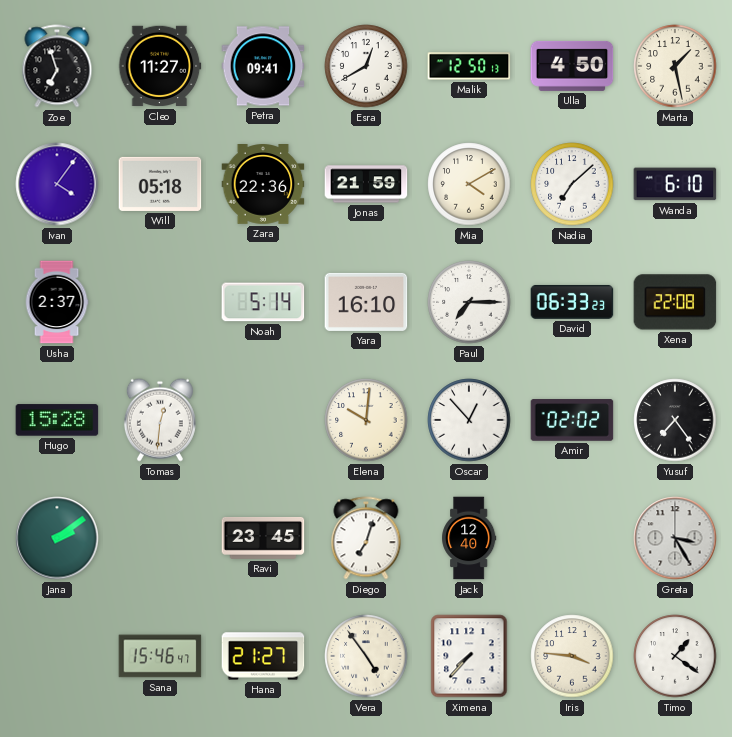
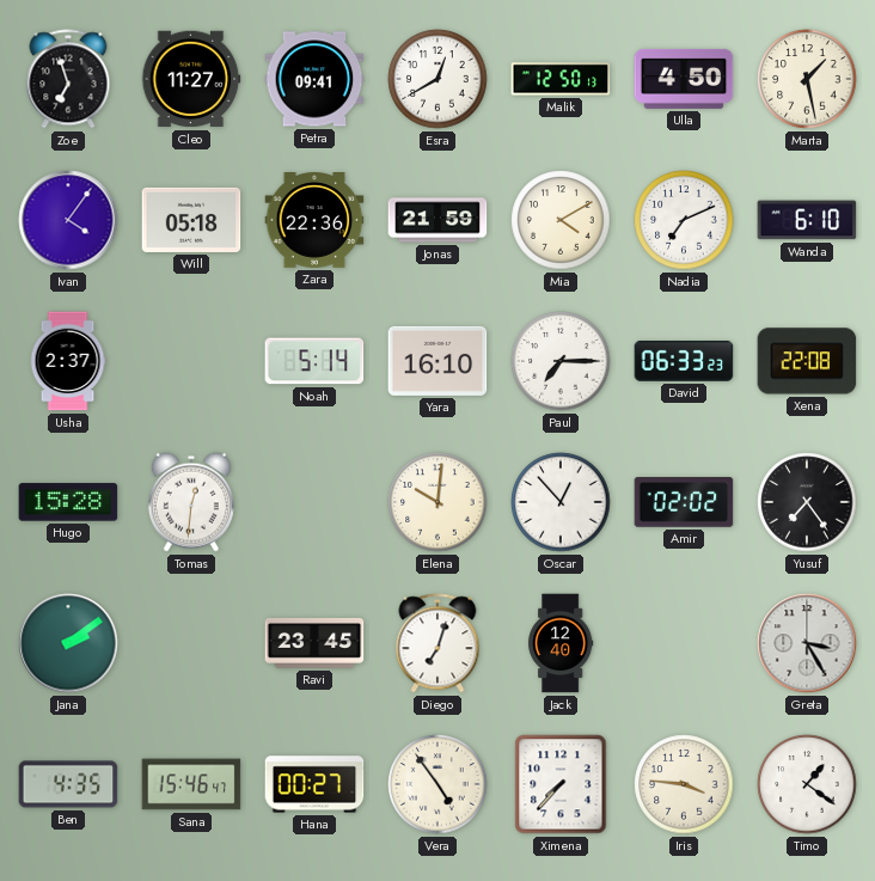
Nadia: 7:08 -> 7:11
Ben: none -> 4:35
Hana: 21:27 -> 00:27
